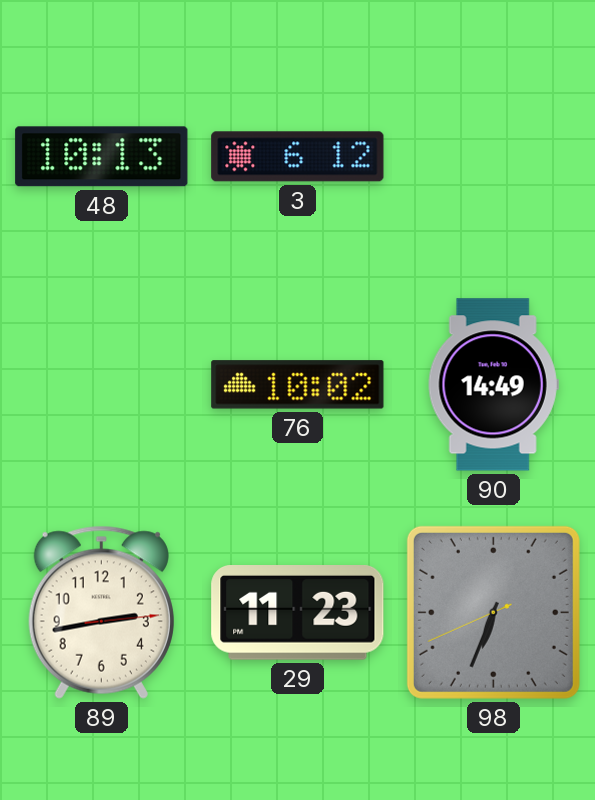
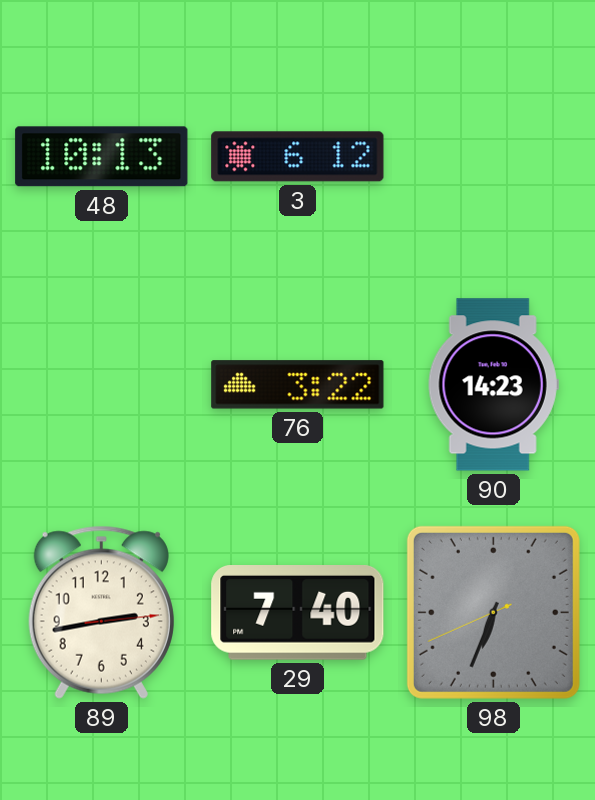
76: 10:02 -> 3:22
90: 14:49 -> 14:23
29: 11:23 -> 7:40
